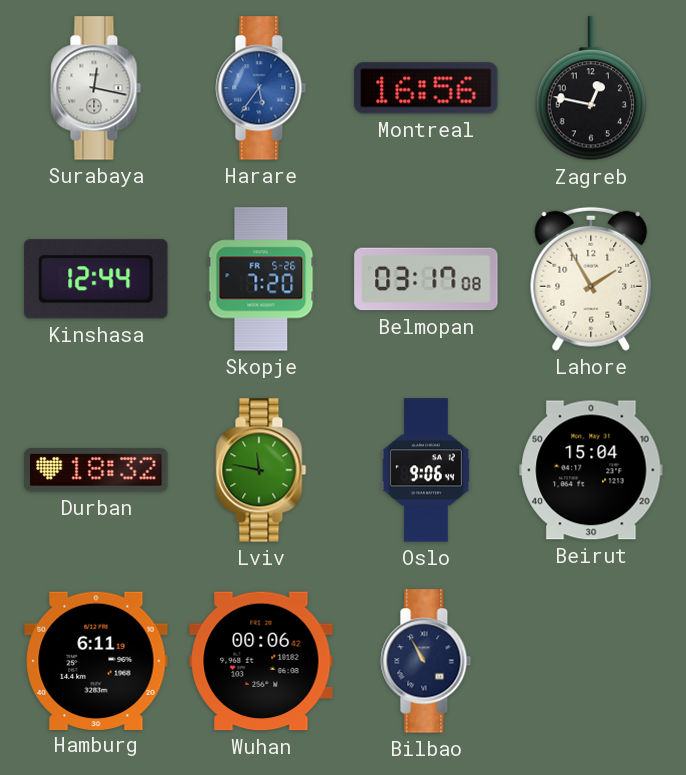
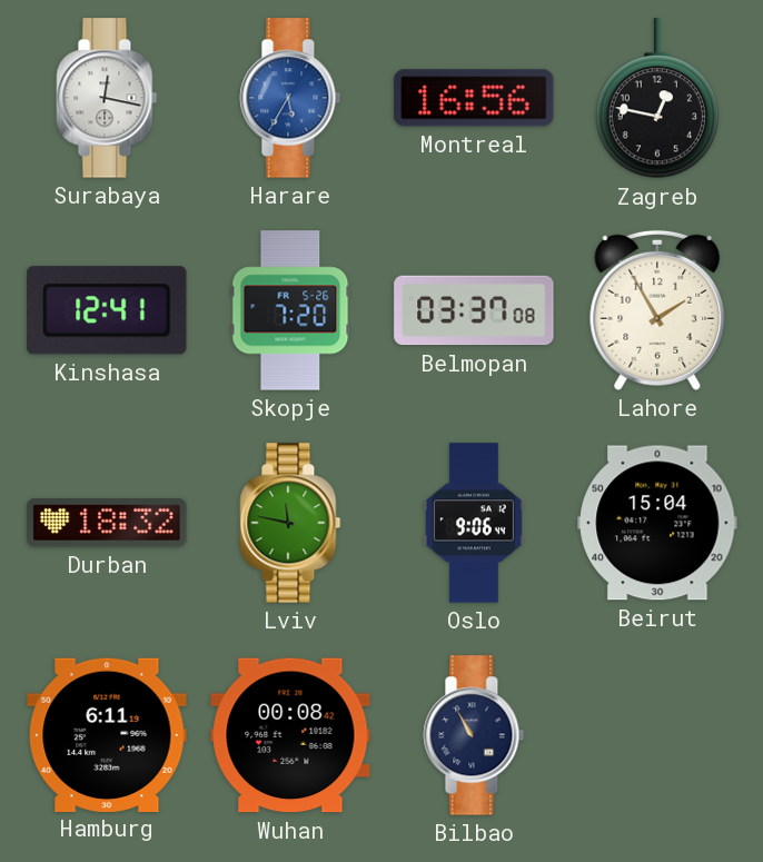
Harare: 5:36 -> 5:35
Kinshasa: 12:44 -> 12:41
Belmopan: 03:17 -> 03:37
Wuhan: 00:06 -> 00:08
